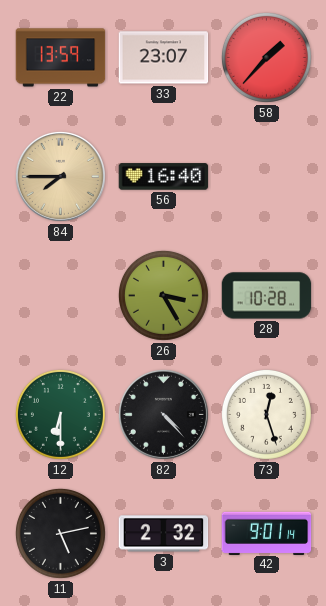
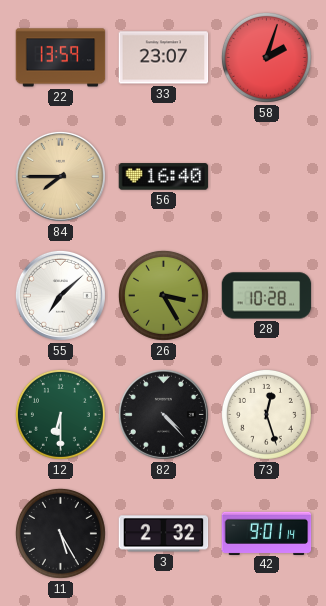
58: 1:37 -> 2:03
55: none -> 7:08
11: 5:13 -> 5:25
